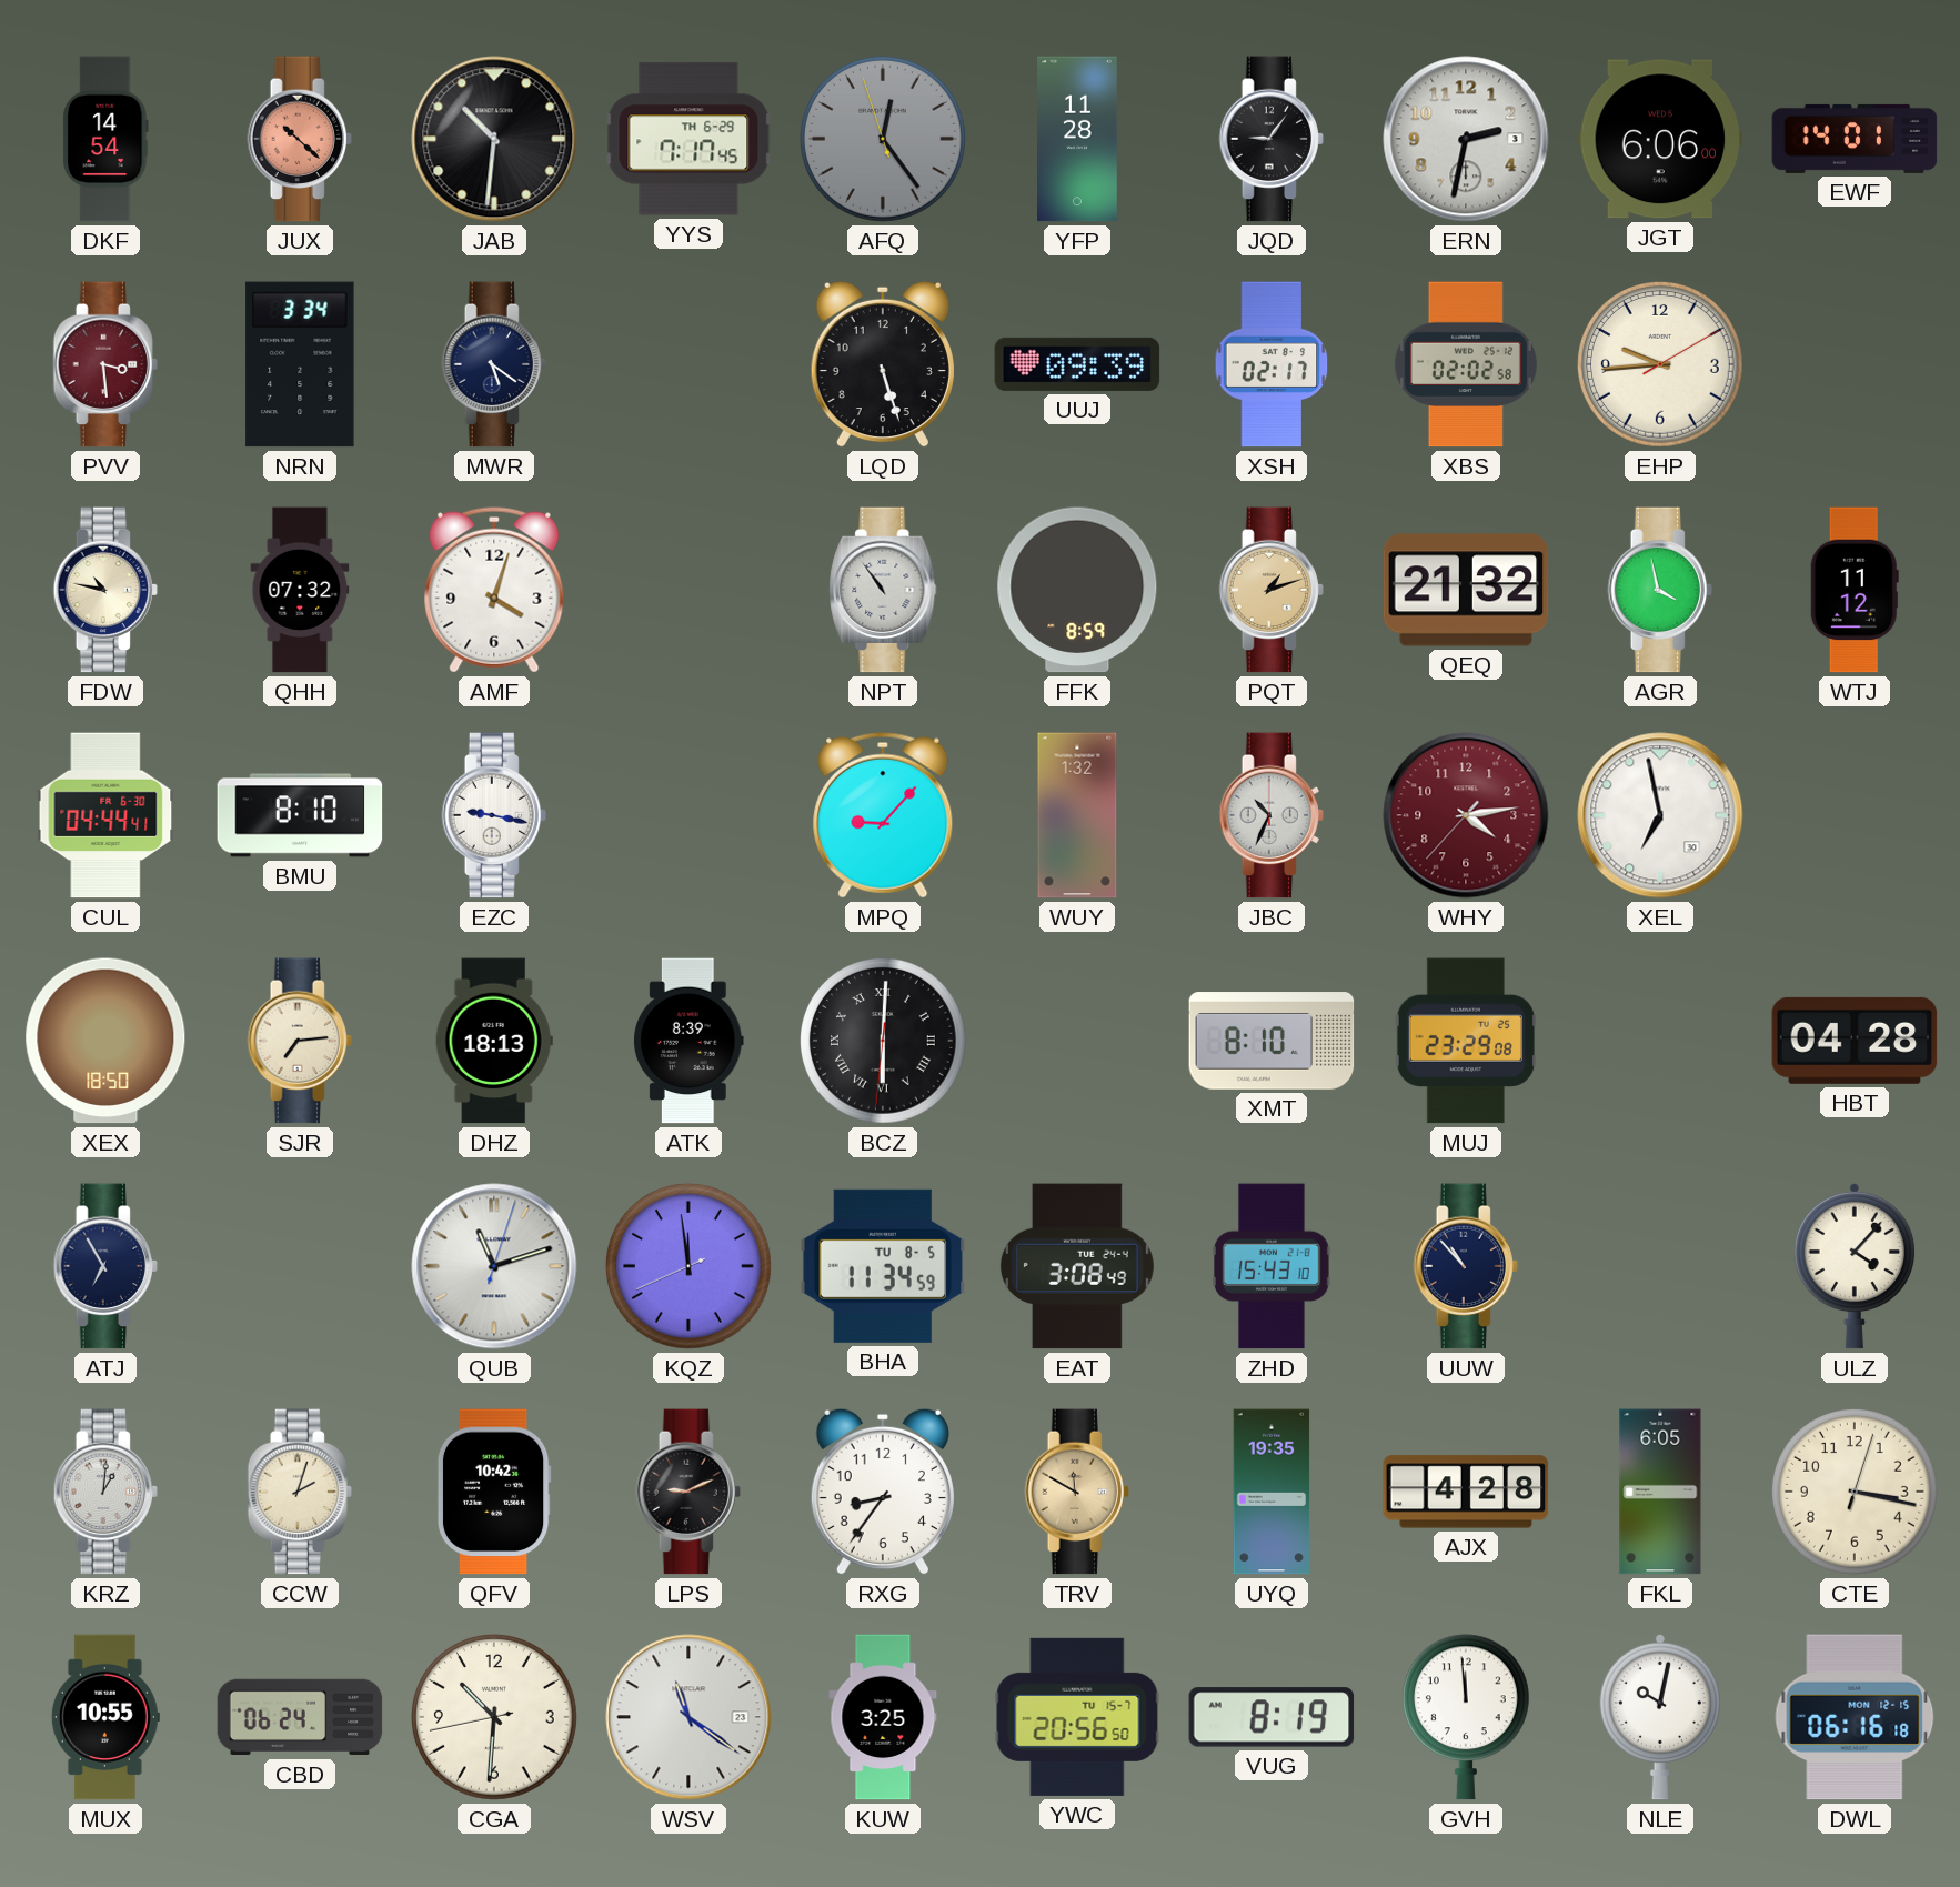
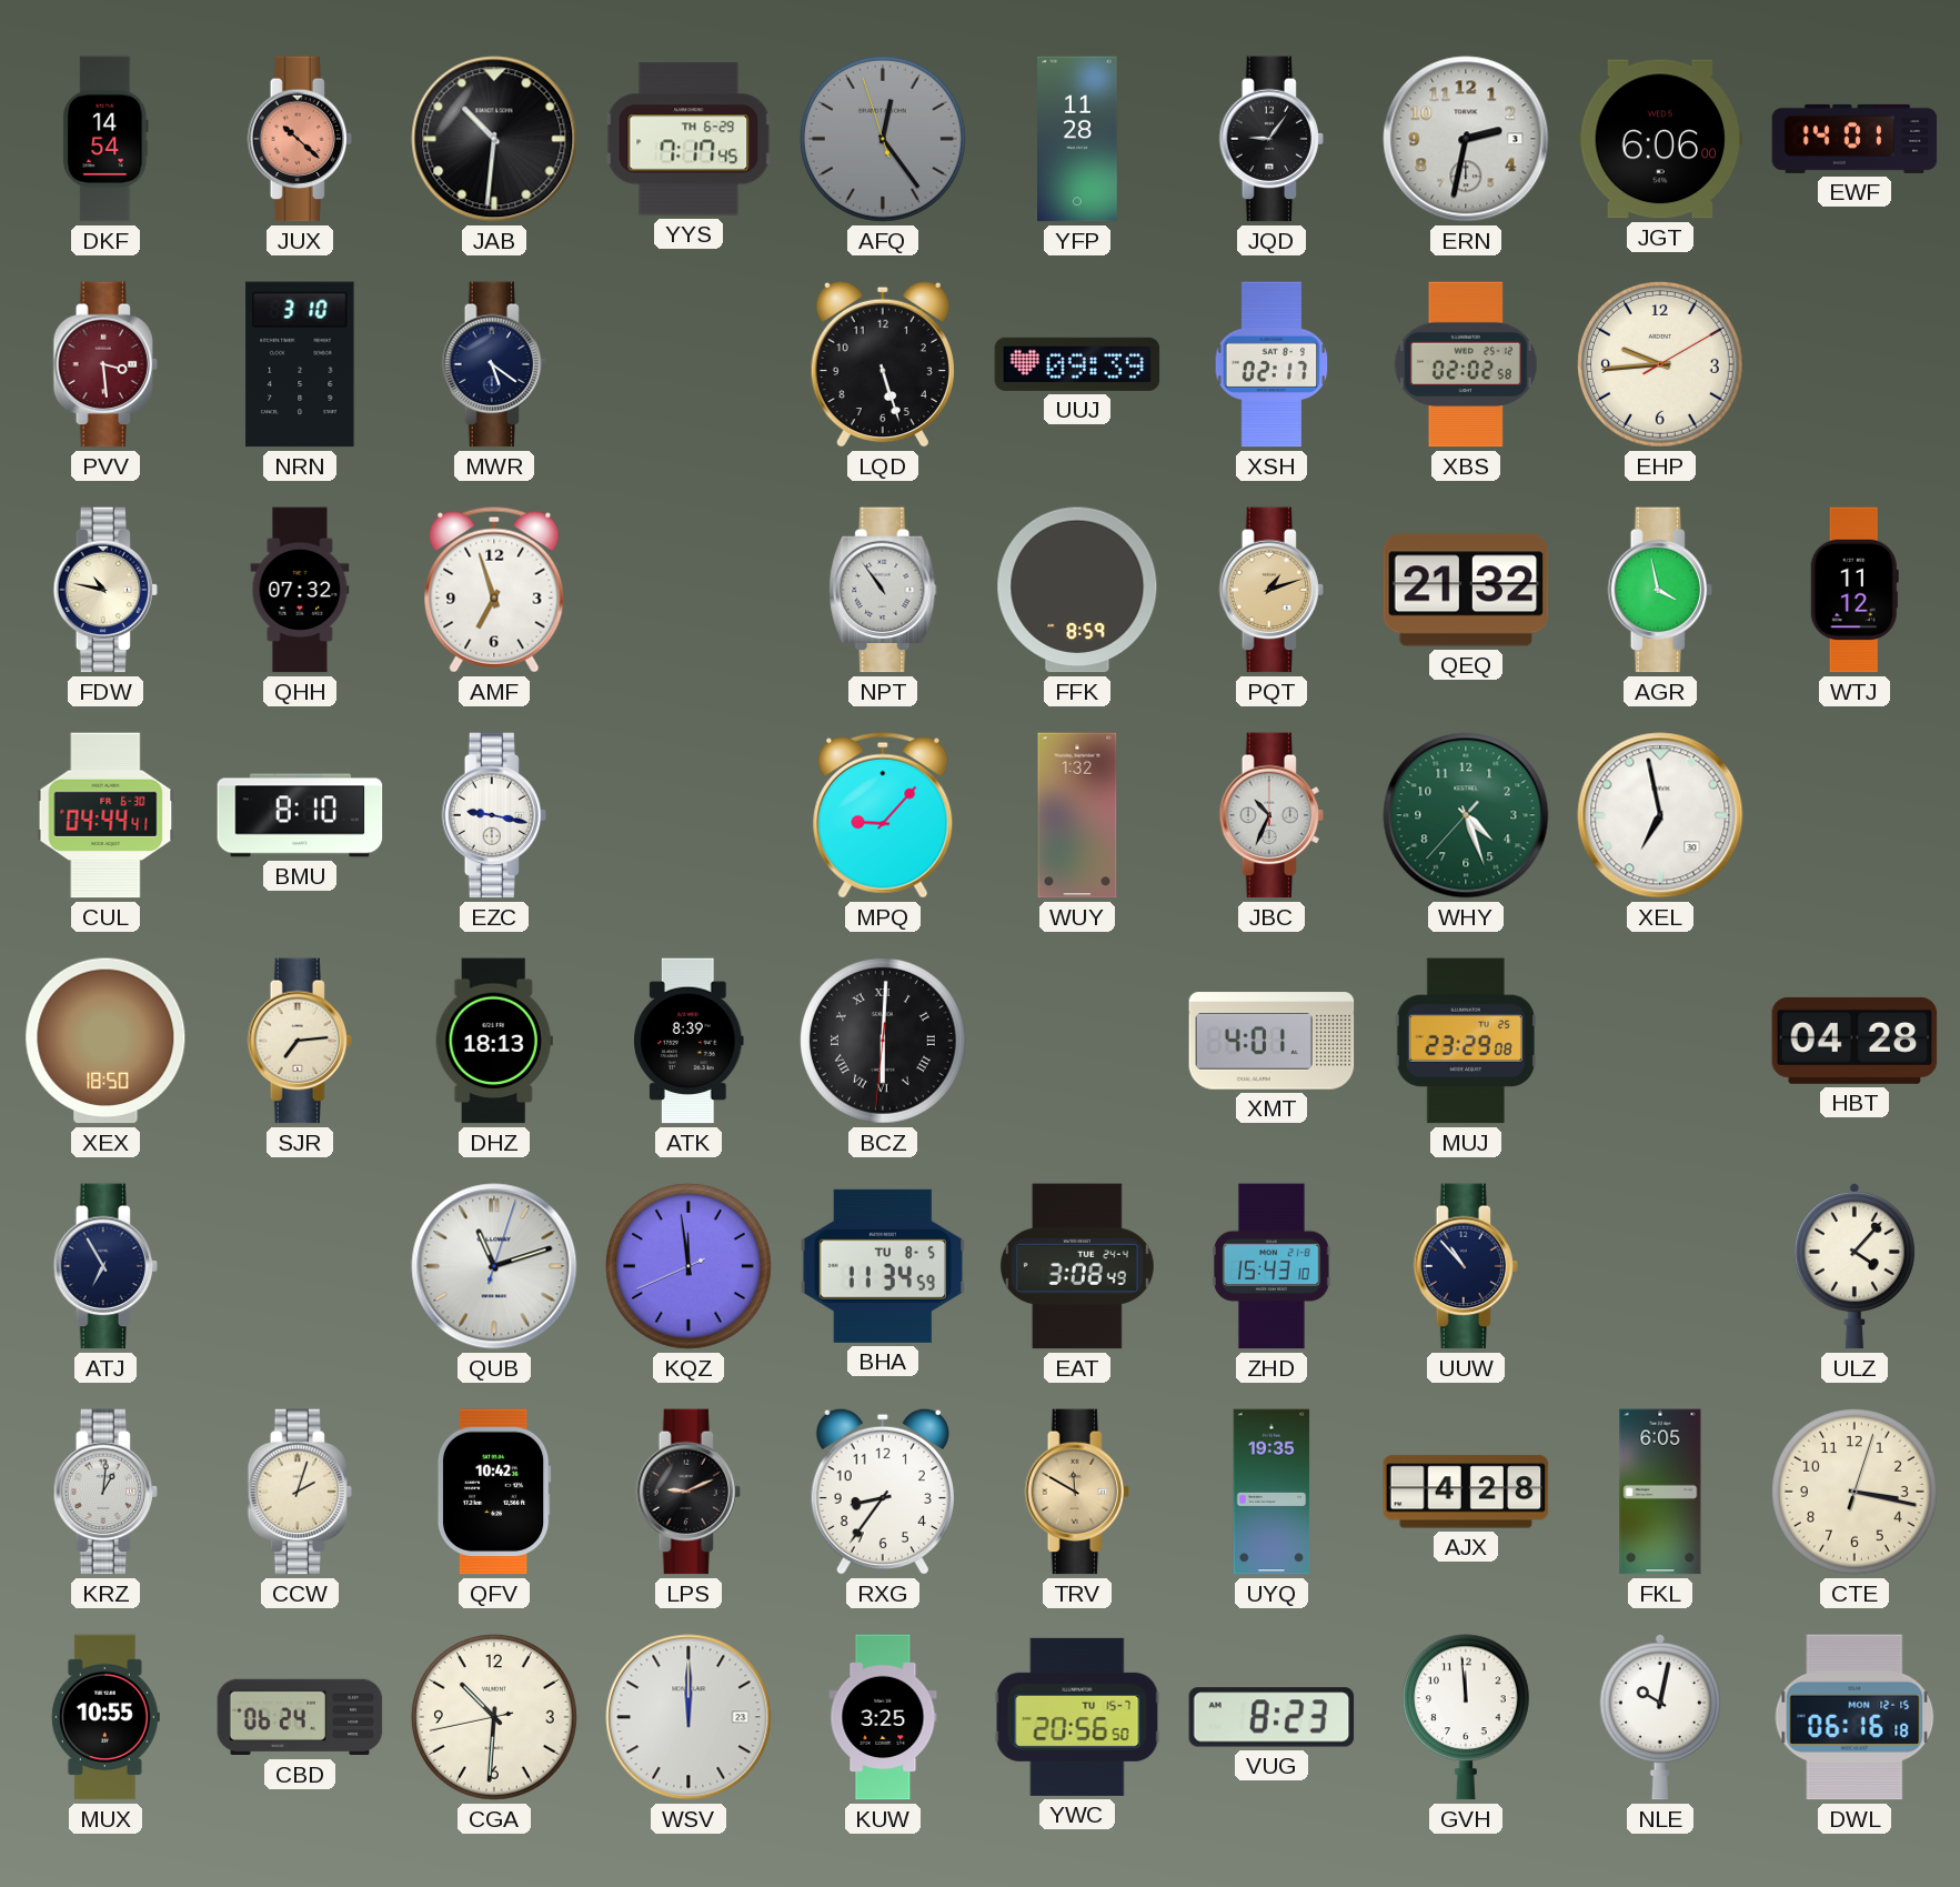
NRN: 3:34 -> 3:10
AMF: 4:03 -> 6:57
WHY: 4:13 -> 4:26
WHY dial: burgundy -> green
XMT: 8:10 -> 4:01
WSV: 11:21 -> 12:00
VUG: 8:19 -> 8:23
